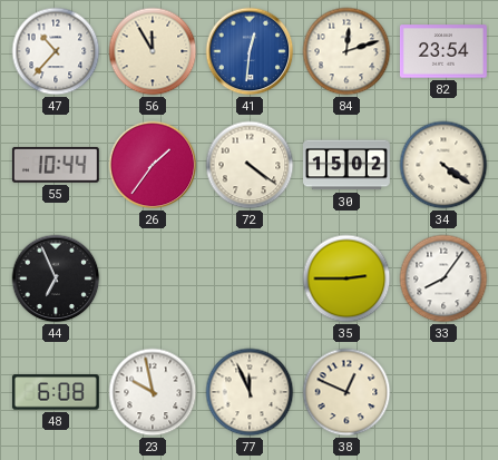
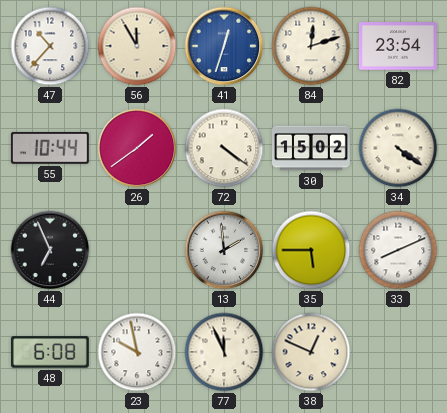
41: 12:31 -> 12:33
26: 1:36 -> 1:39
13: none -> 1:59
35: 2:45 -> 5:45
33: 8:06 -> 8:11
